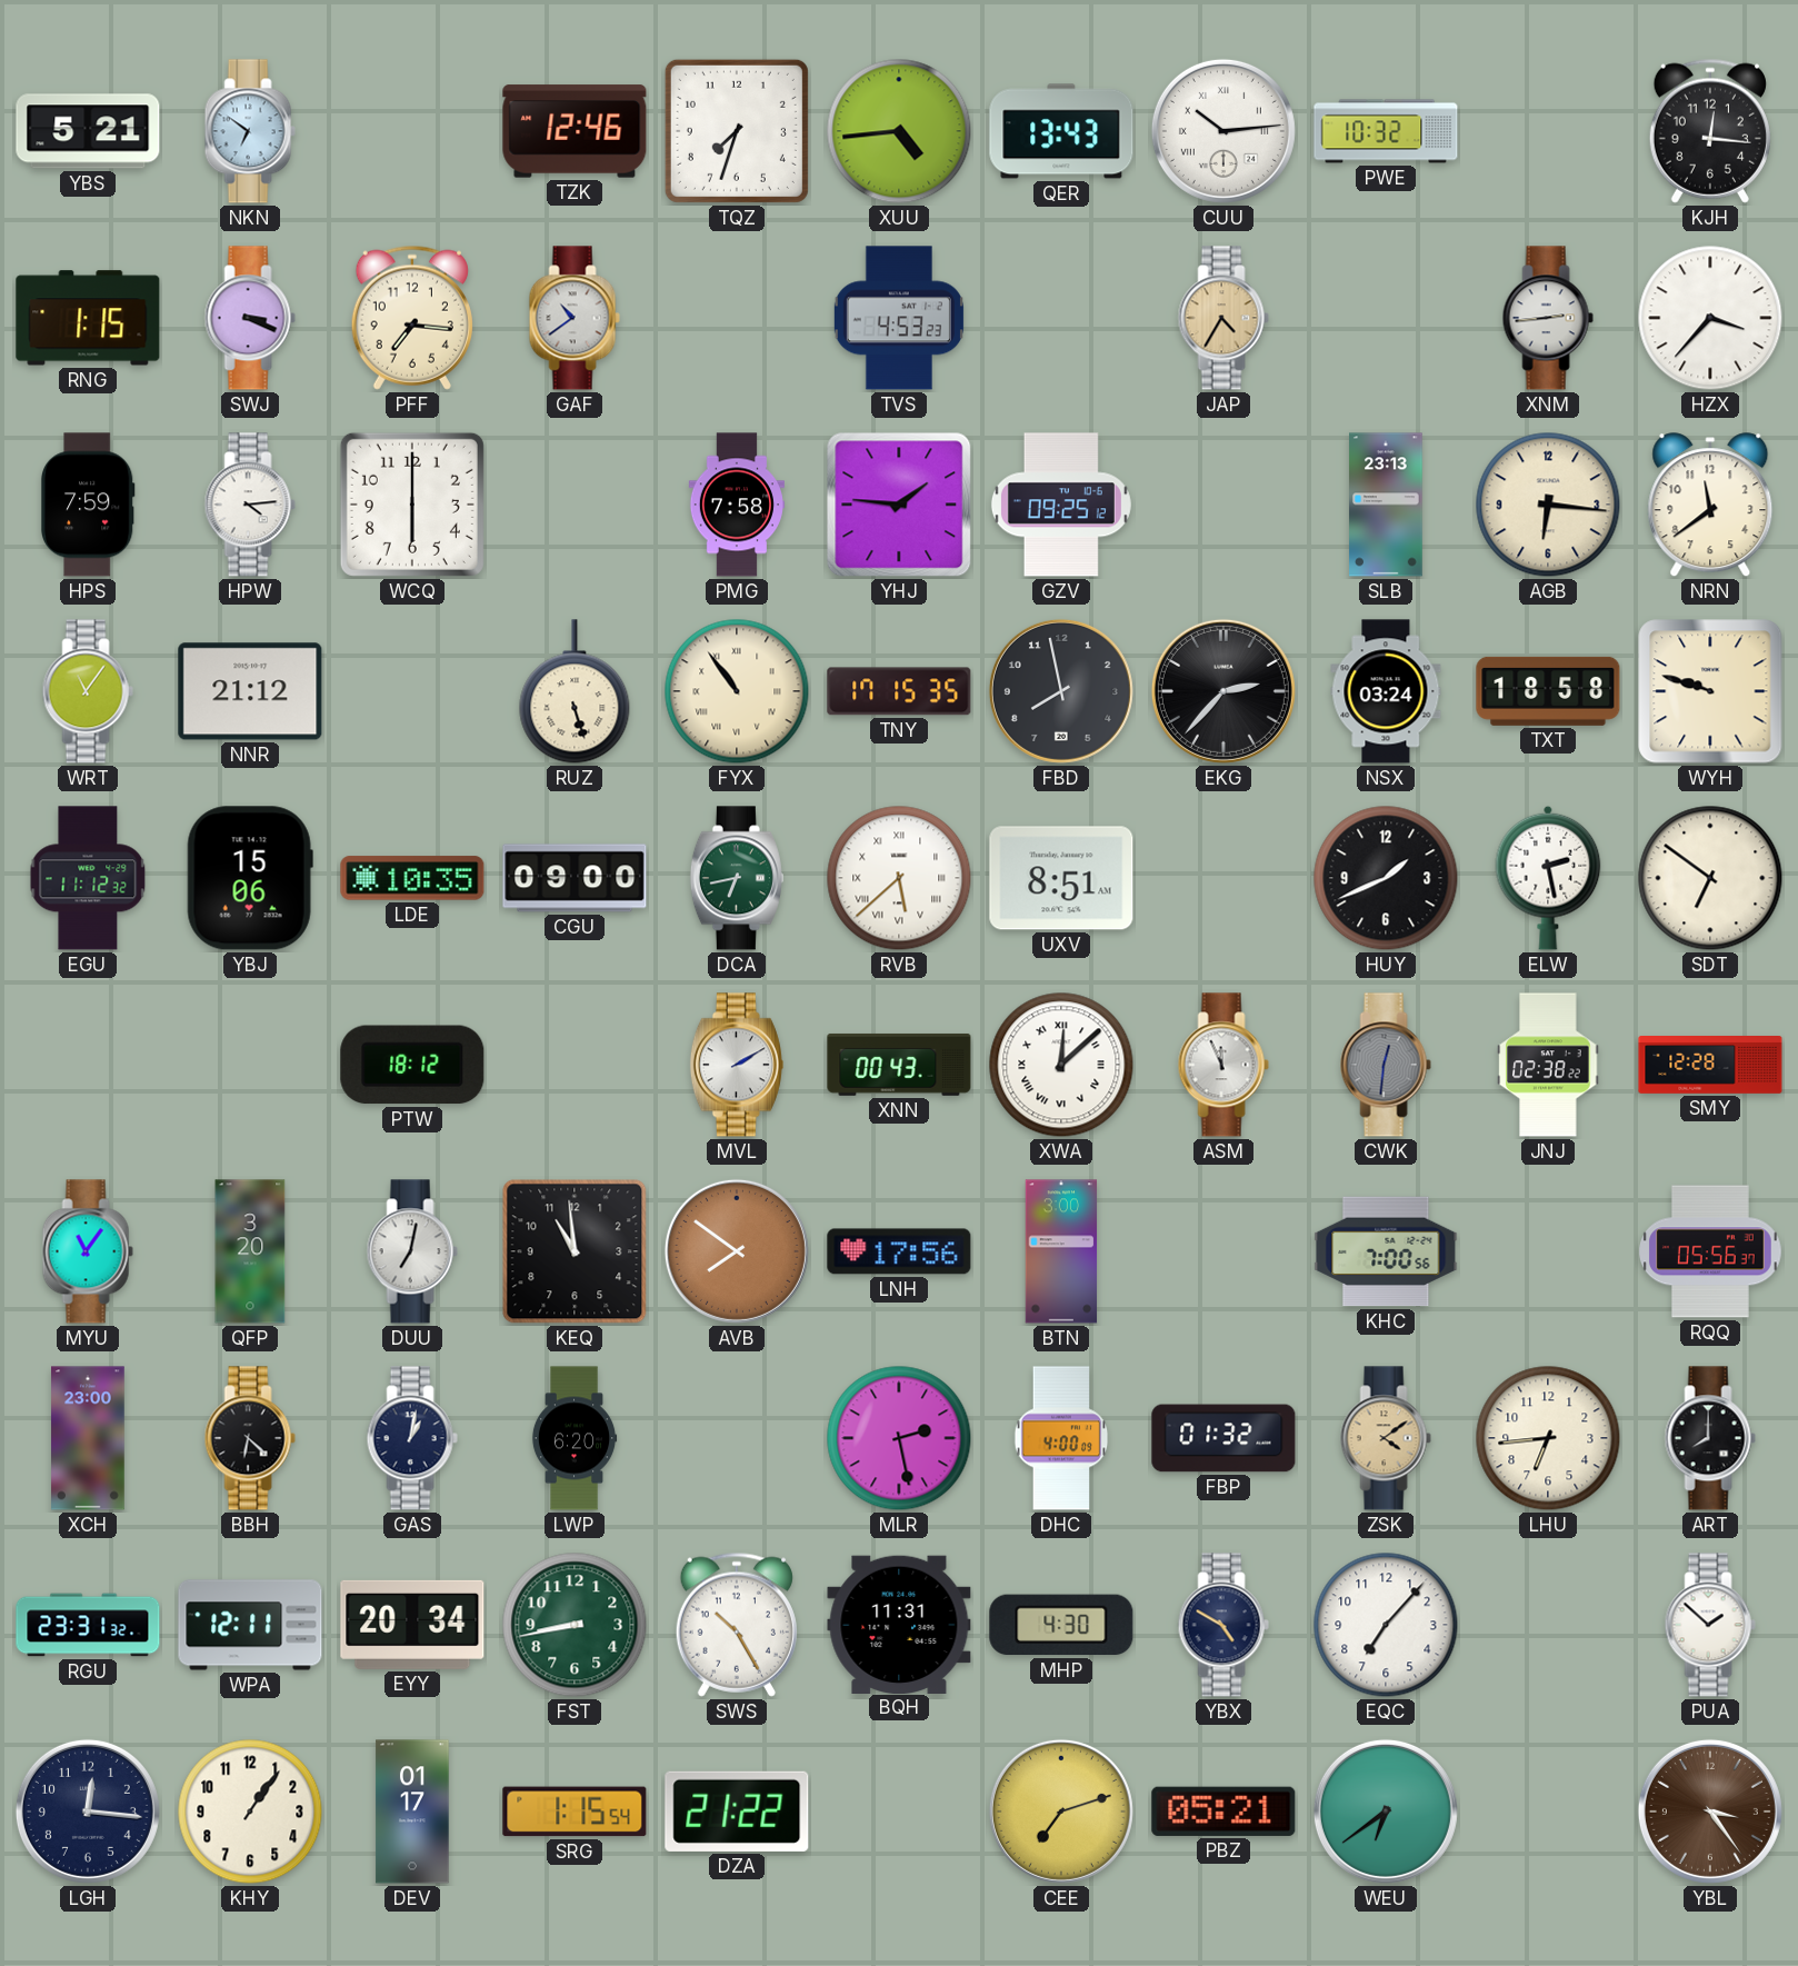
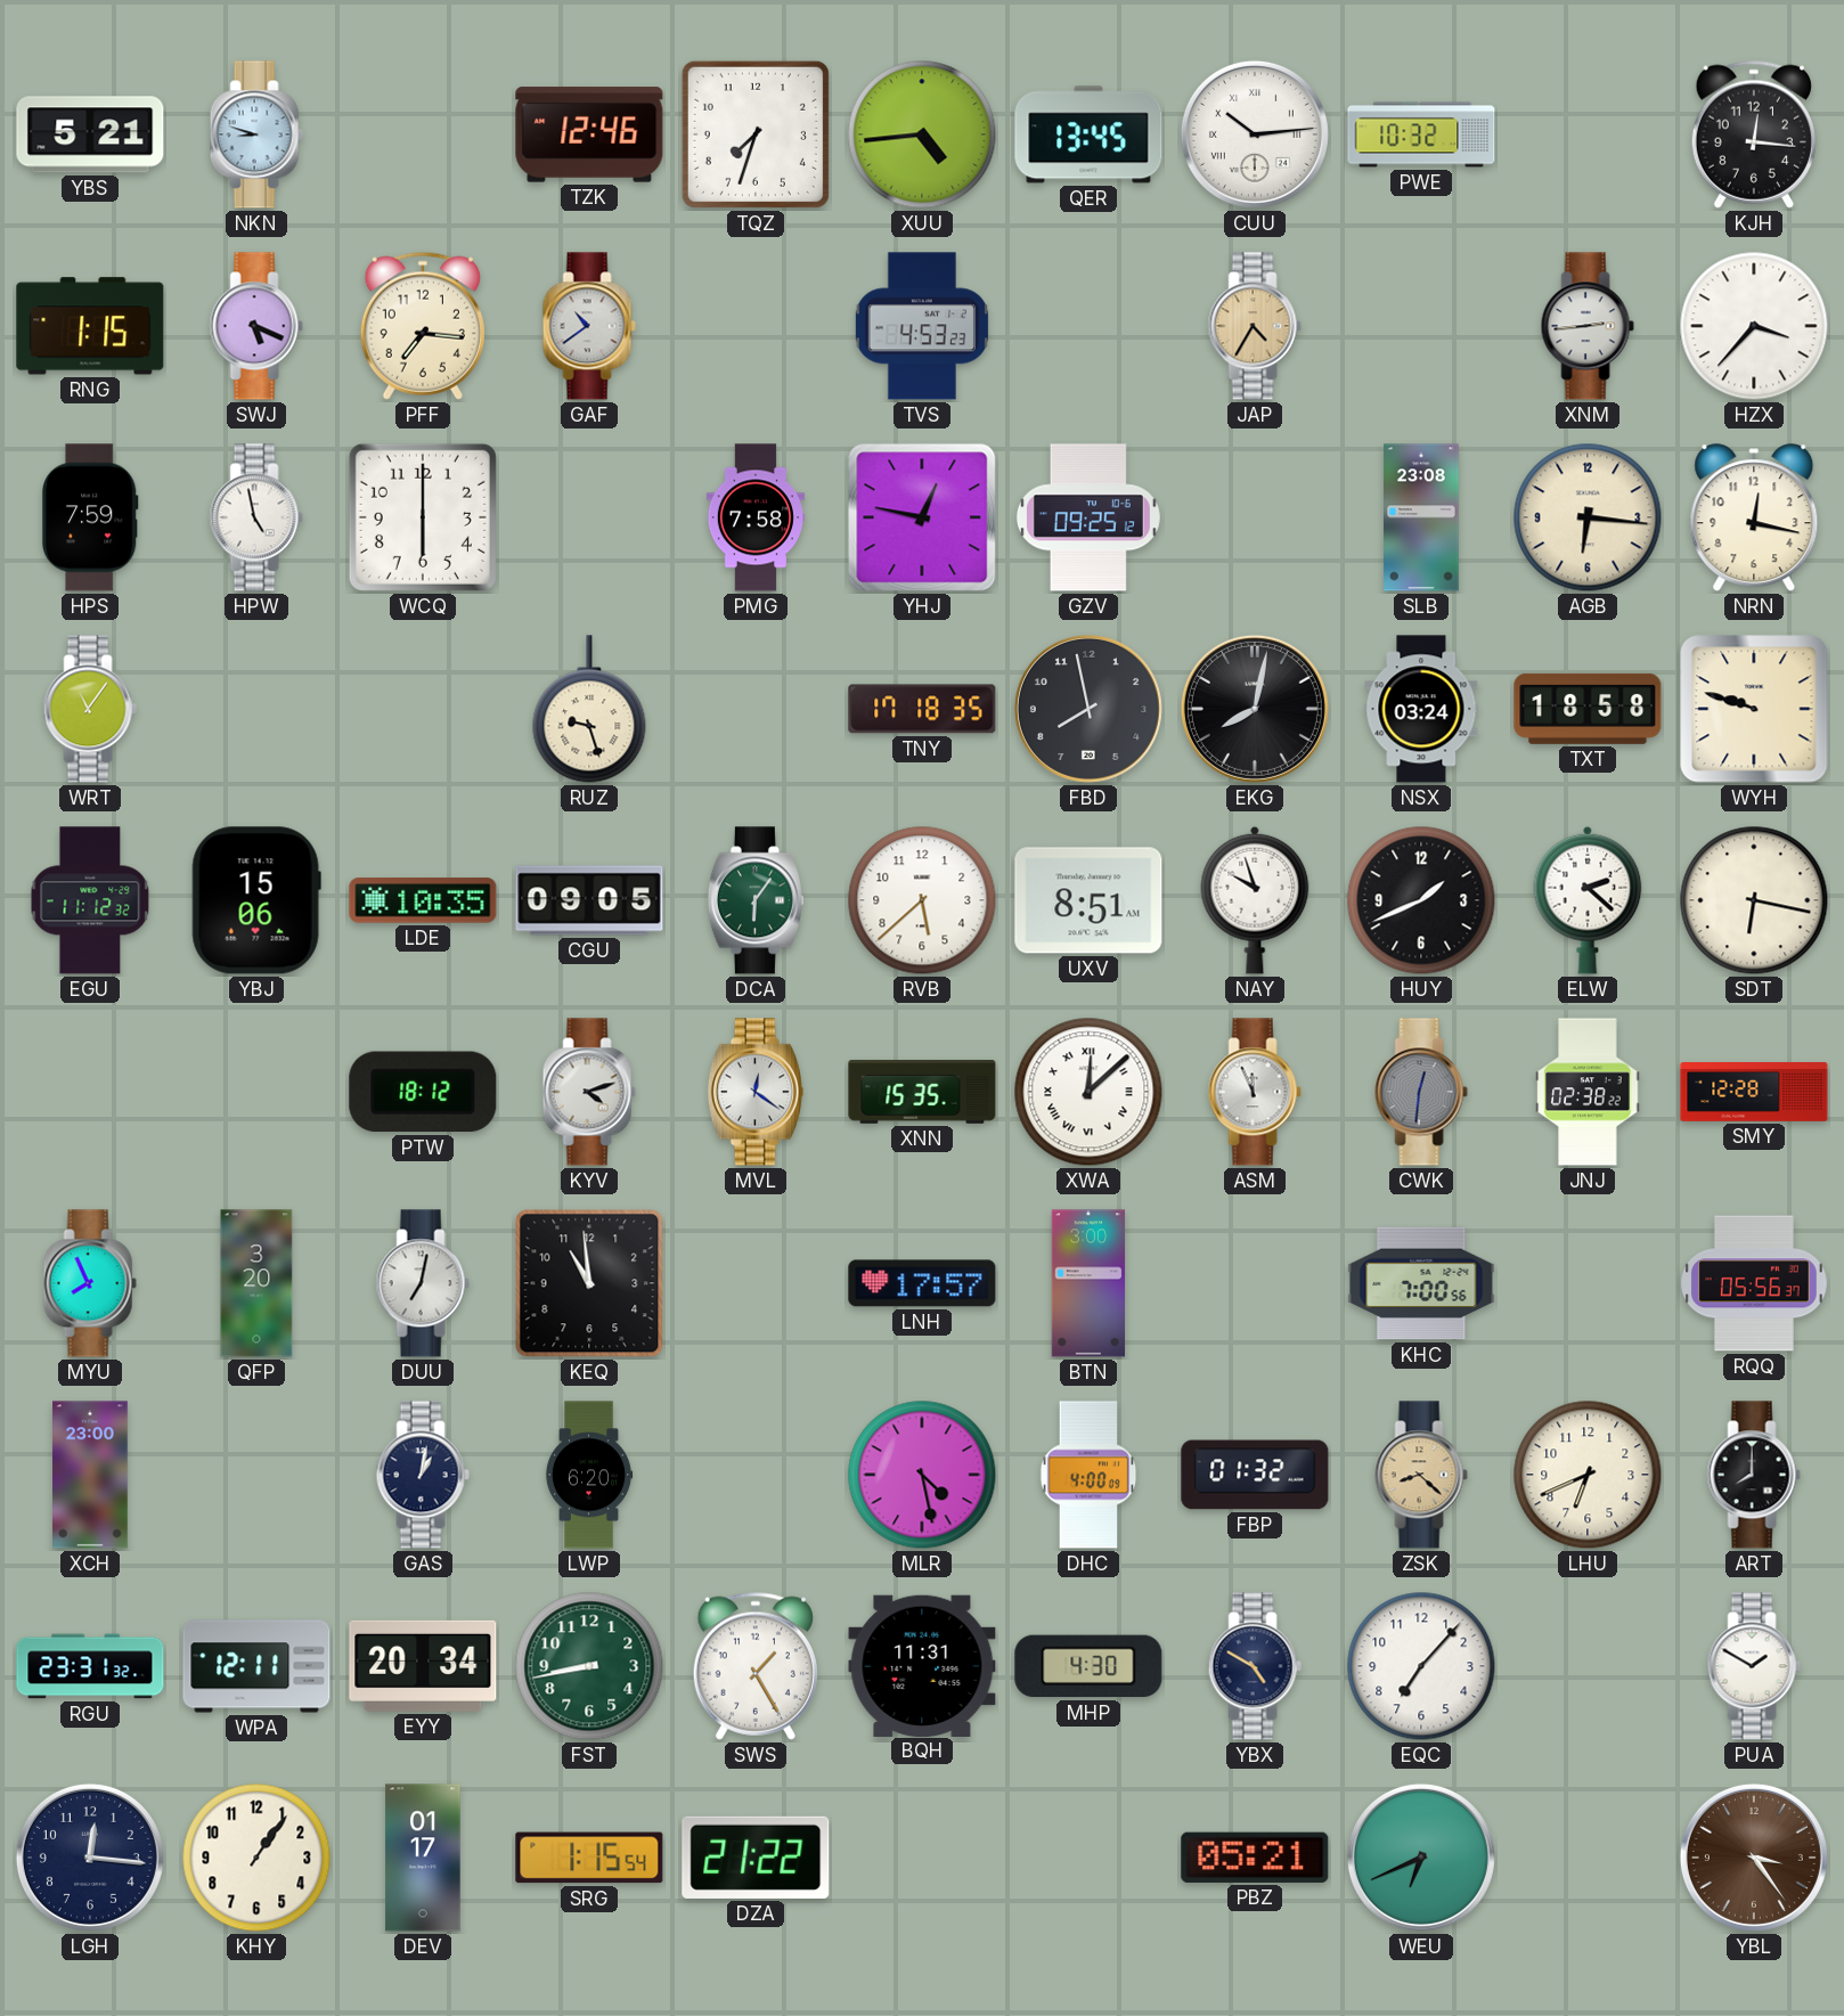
NKN: 6:51 -> 8:48
QER: 13:43 -> 13:45
SWJ: 3:19 -> 5:19
HPW: 4:14 -> 4:58
YHJ: 1:46 -> 12:47
SLB: 23:13 -> 23:08
NRN: 11:39 -> 12:17
NNR: 21:12 -> none
RUZ: 5:27 -> 9:27
FYX: 10:54 -> none
TNY: 17:15 -> 17:18
EKG: 2:37 -> 8:02
CGU: 09:00 -> 09:05
DCA: 6:43 -> 6:06
RVB numerals: Roman -> Arabic
NAY: none -> 9:57
ELW: 2:28 -> 2:22
SDT: 6:51 -> 6:17
KYV: none -> 4:12
MVL: 2:10 -> 12:21
XNN: 00:43 -> 15:35
MYU: 11:06 -> 7:56
AVB: 7:51 -> none
LNH: 17:56 -> 17:57
BBH: 6:22 -> none
MLR: 2:28 -> 4:28
ZSK: 4:09 -> 8:22
LHU: 6:44 -> 6:41
SWS: 10:25 -> 1:25
PUA: 1:52 -> 1:50
CEE: 7:12 -> none
WEU: 6:39 -> 6:41
